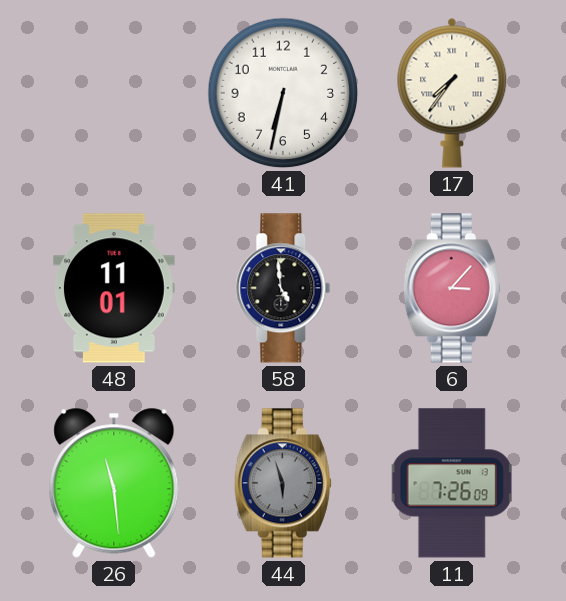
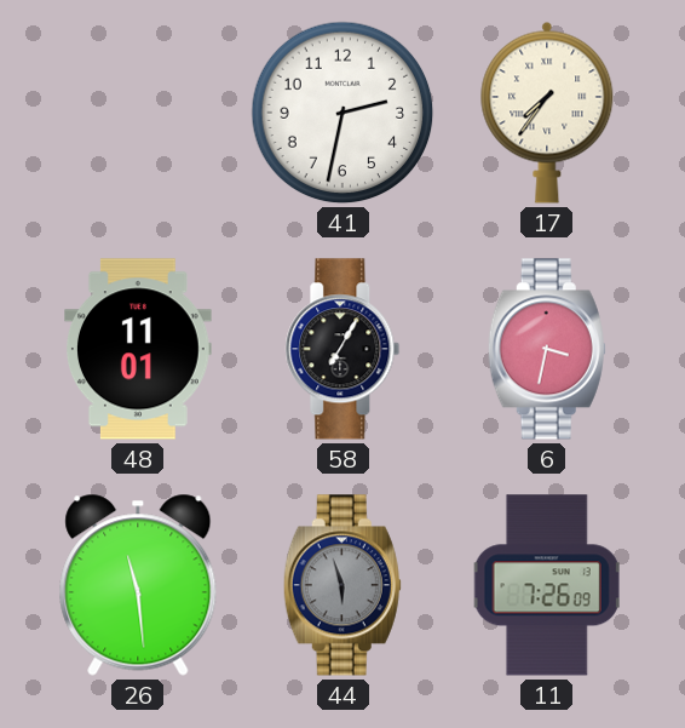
41: 6:32 -> 2:32
58: 4:59 -> 7:05
6: 3:07 -> 3:32
